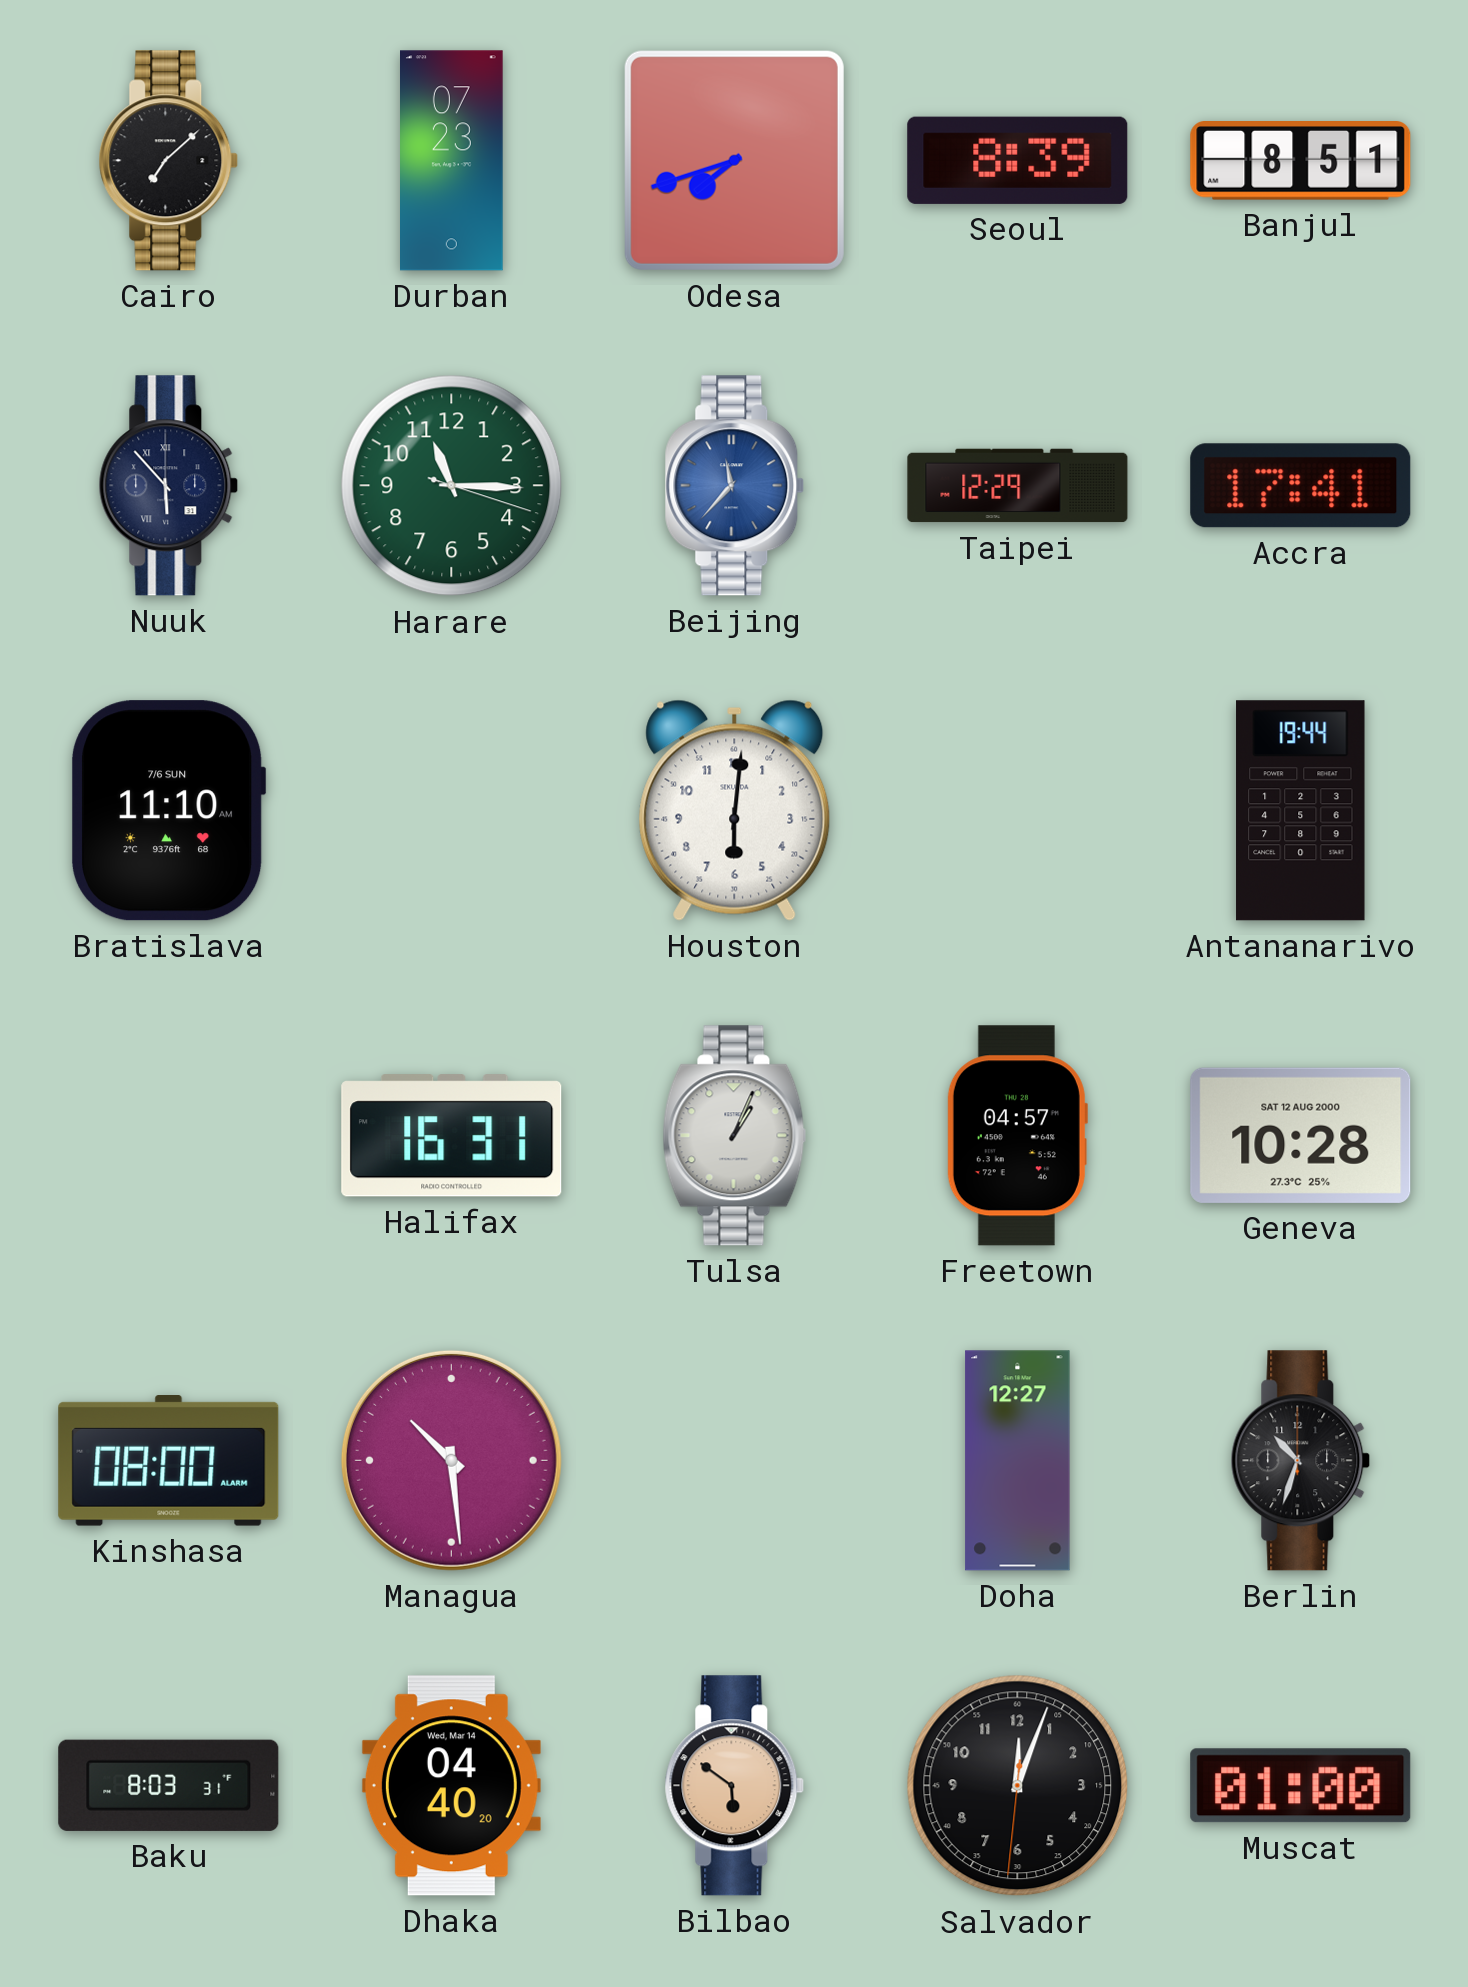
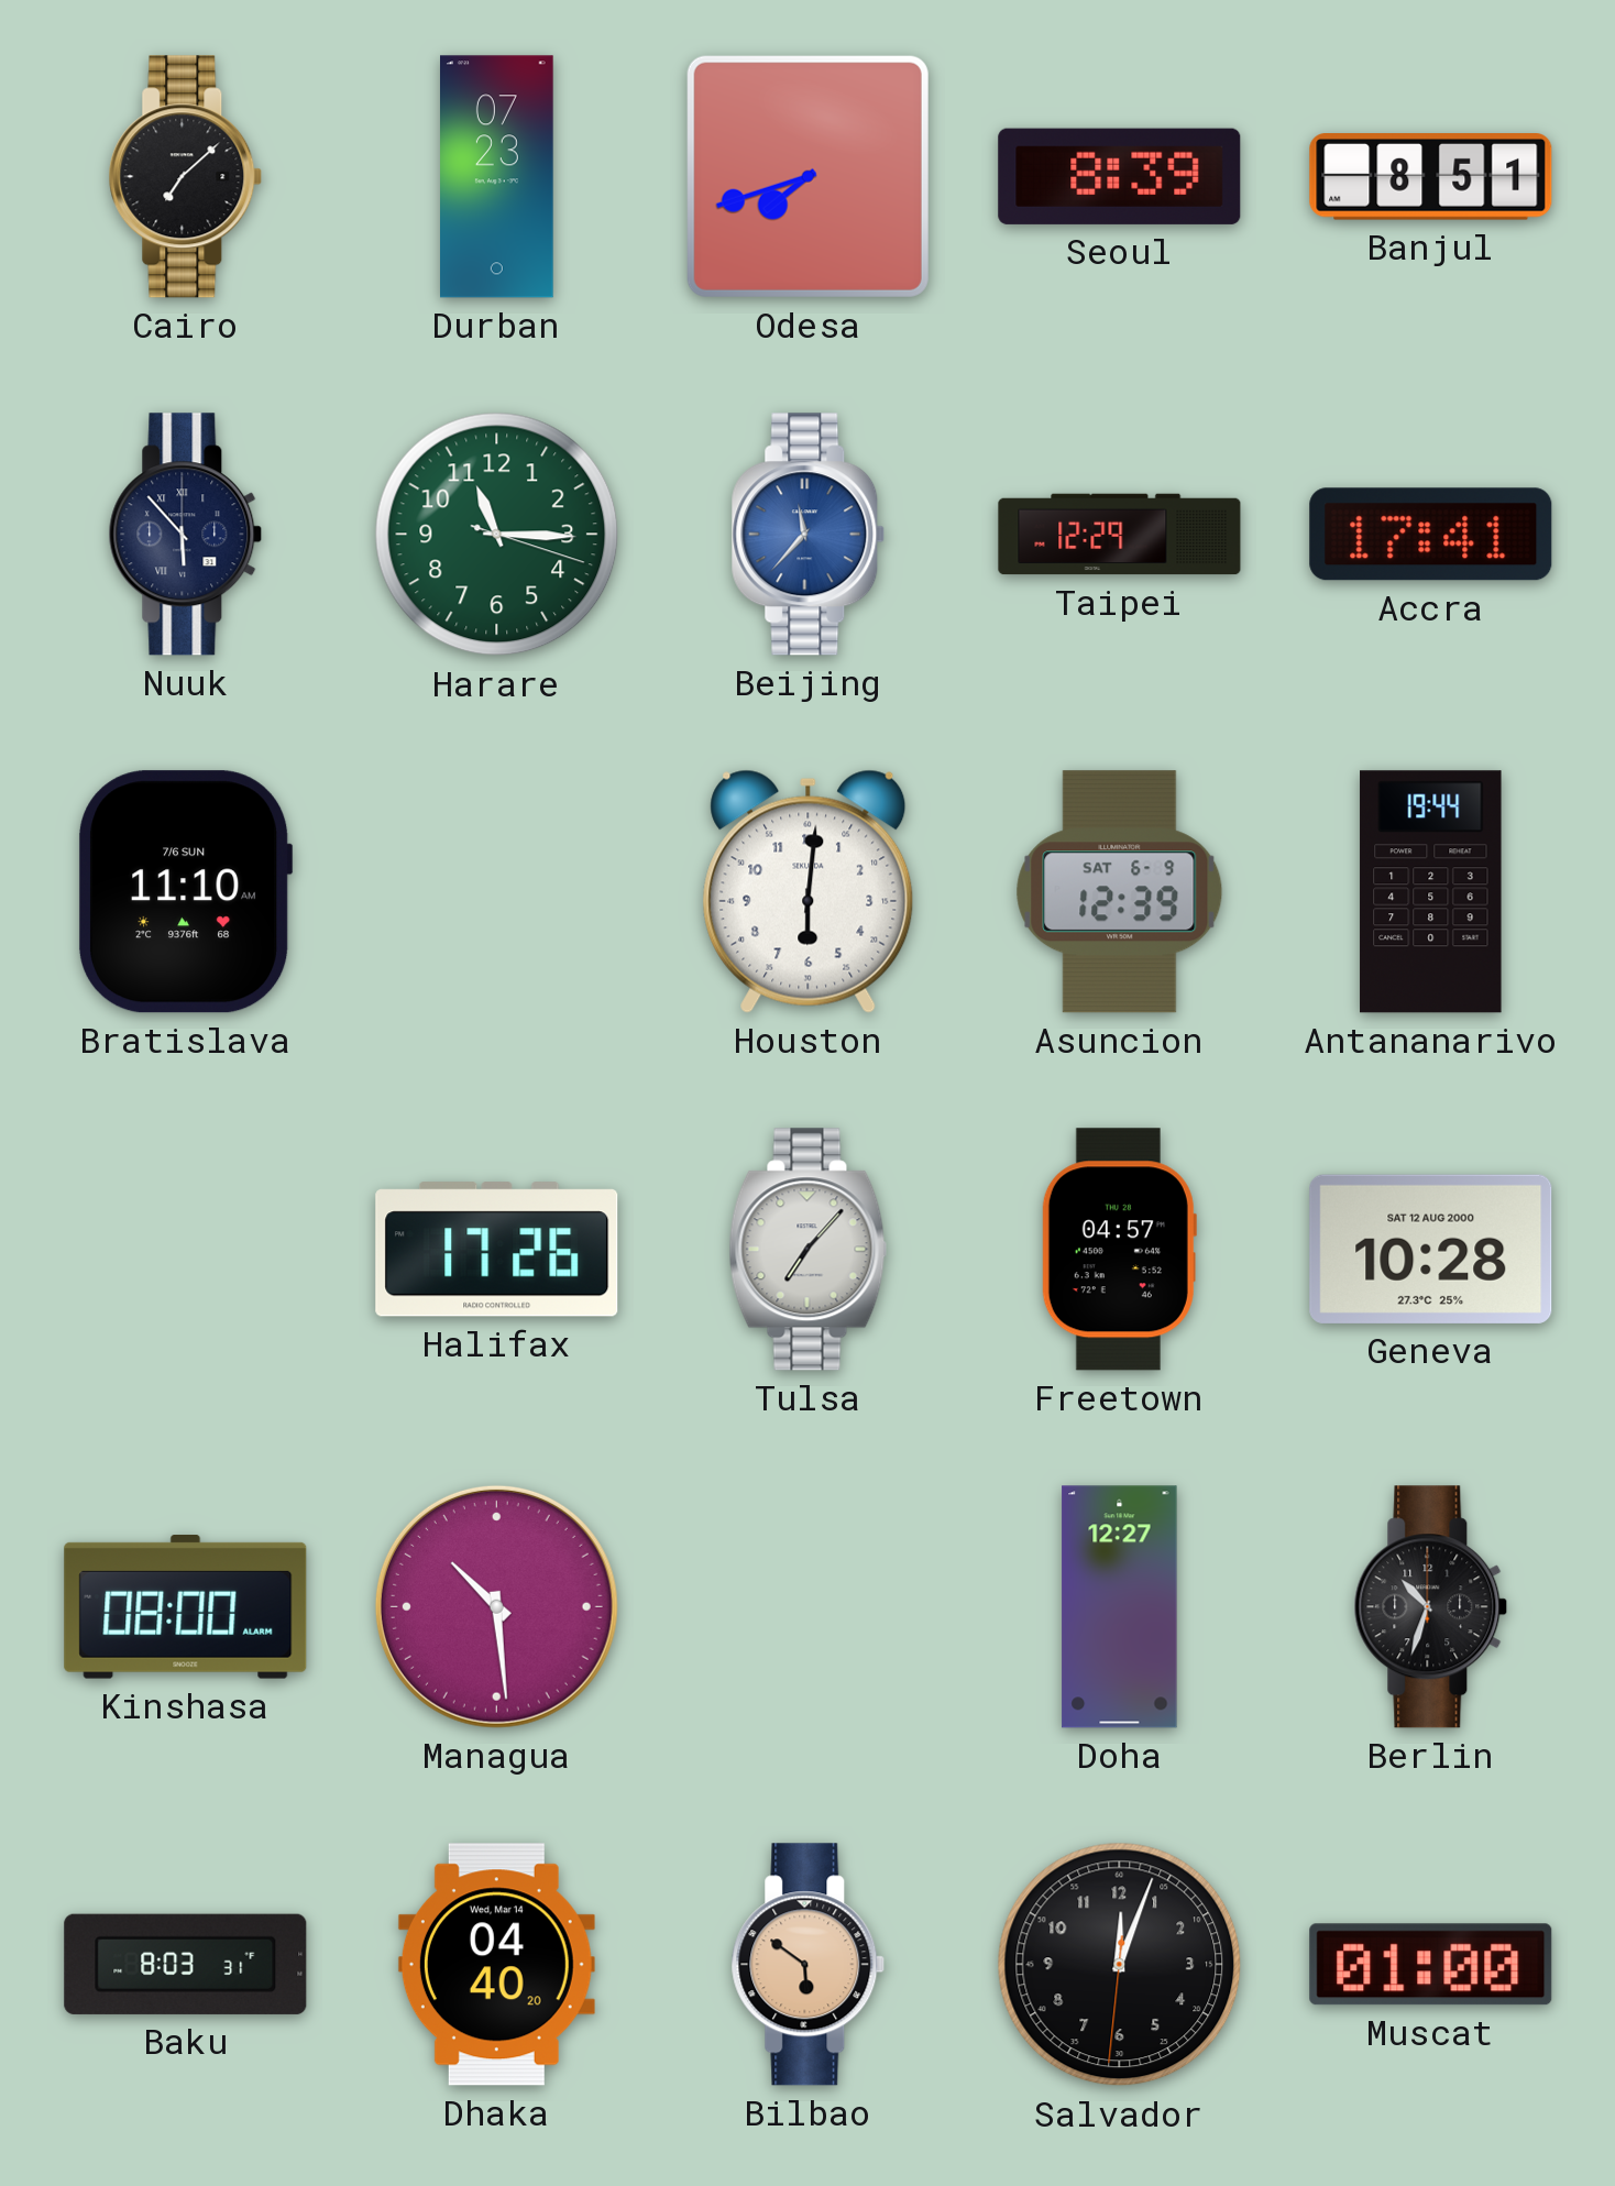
Asuncion: none -> 12:39
Halifax: 16:31 -> 17:26
Tulsa: 1:04 -> 7:07
